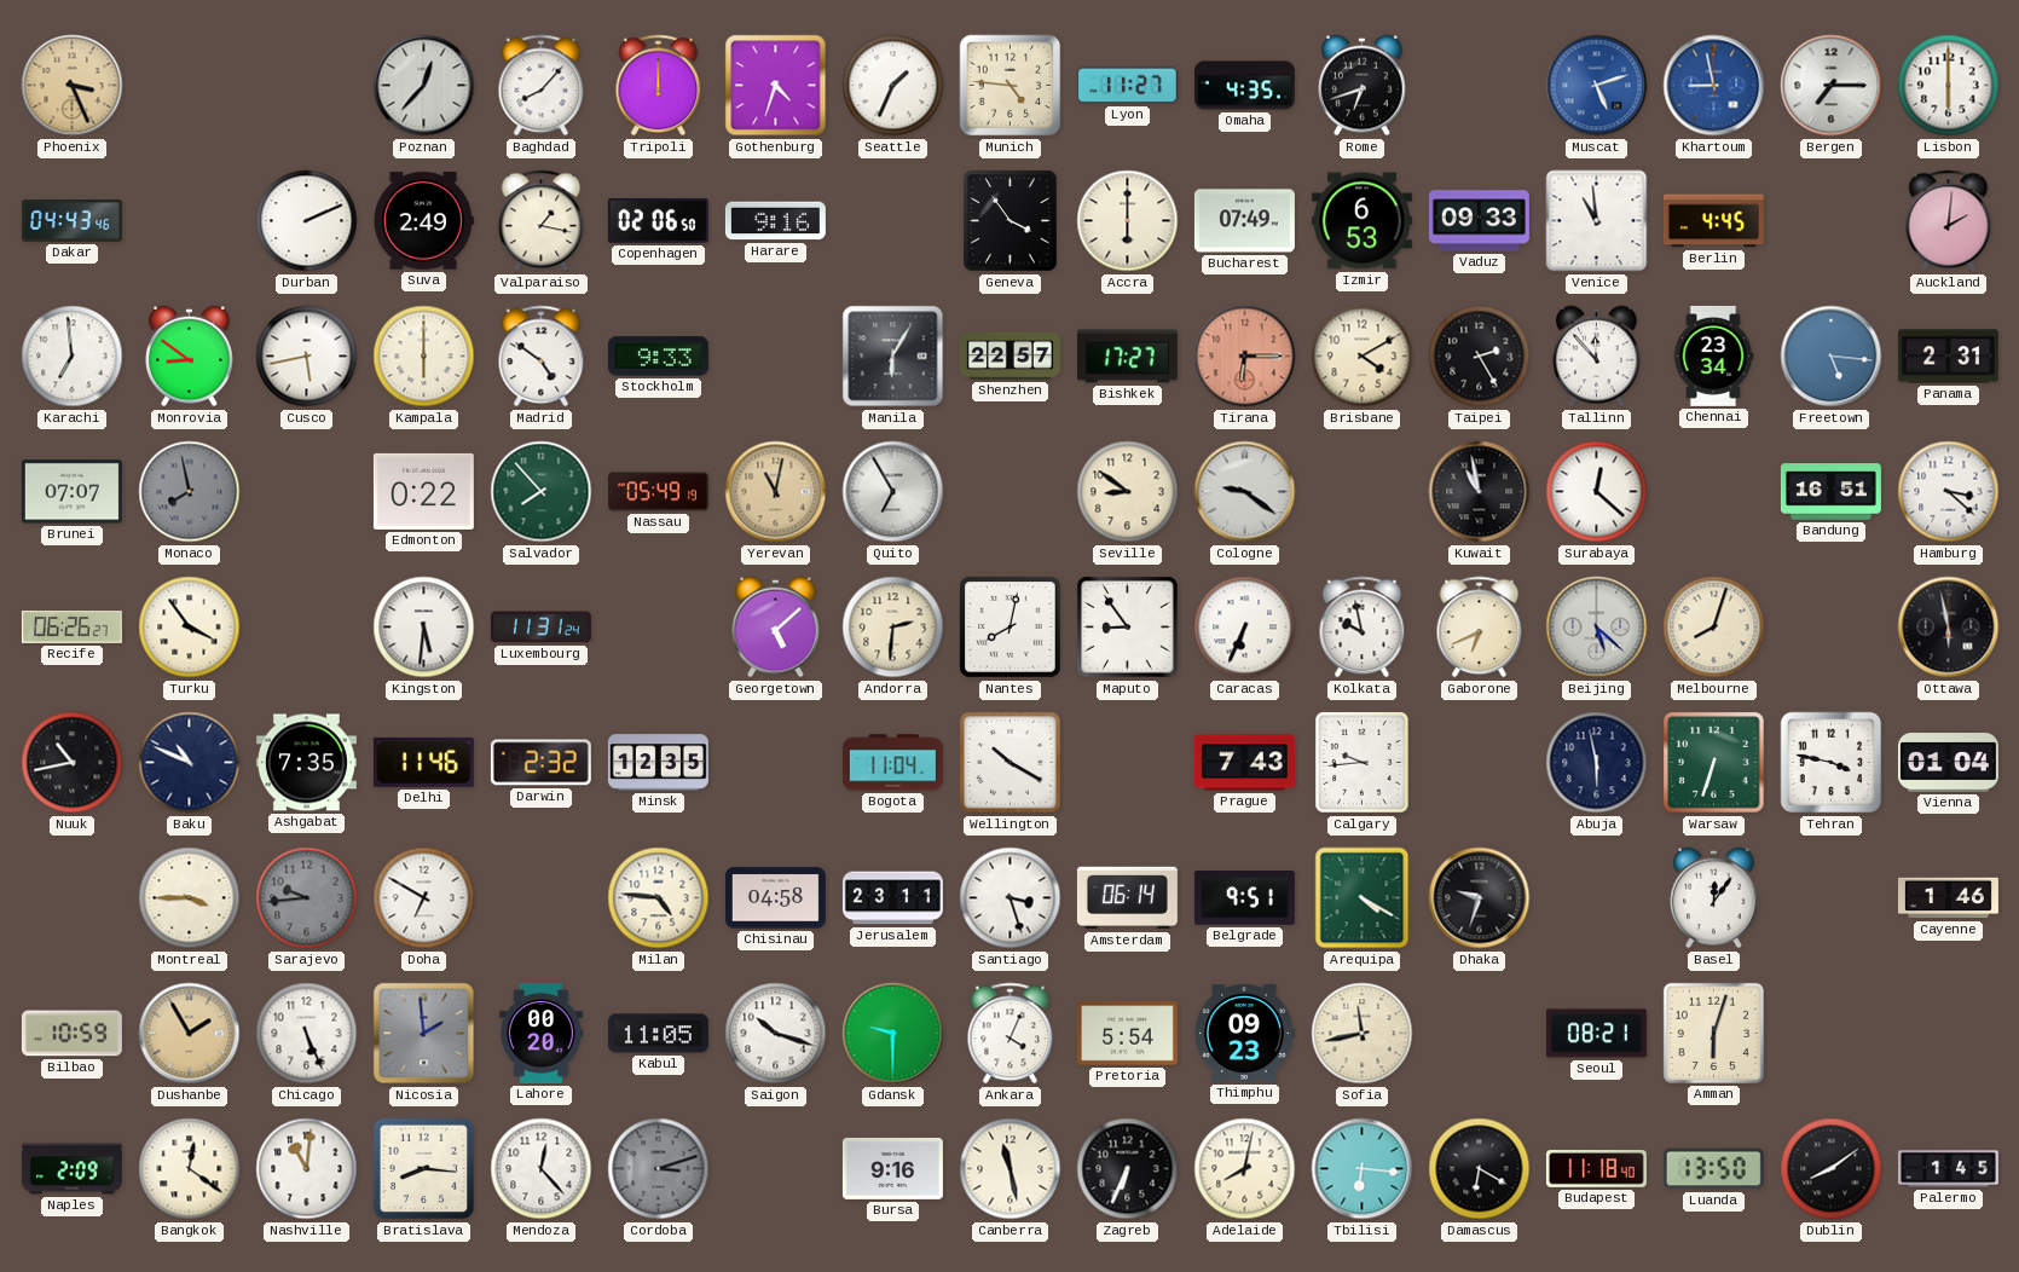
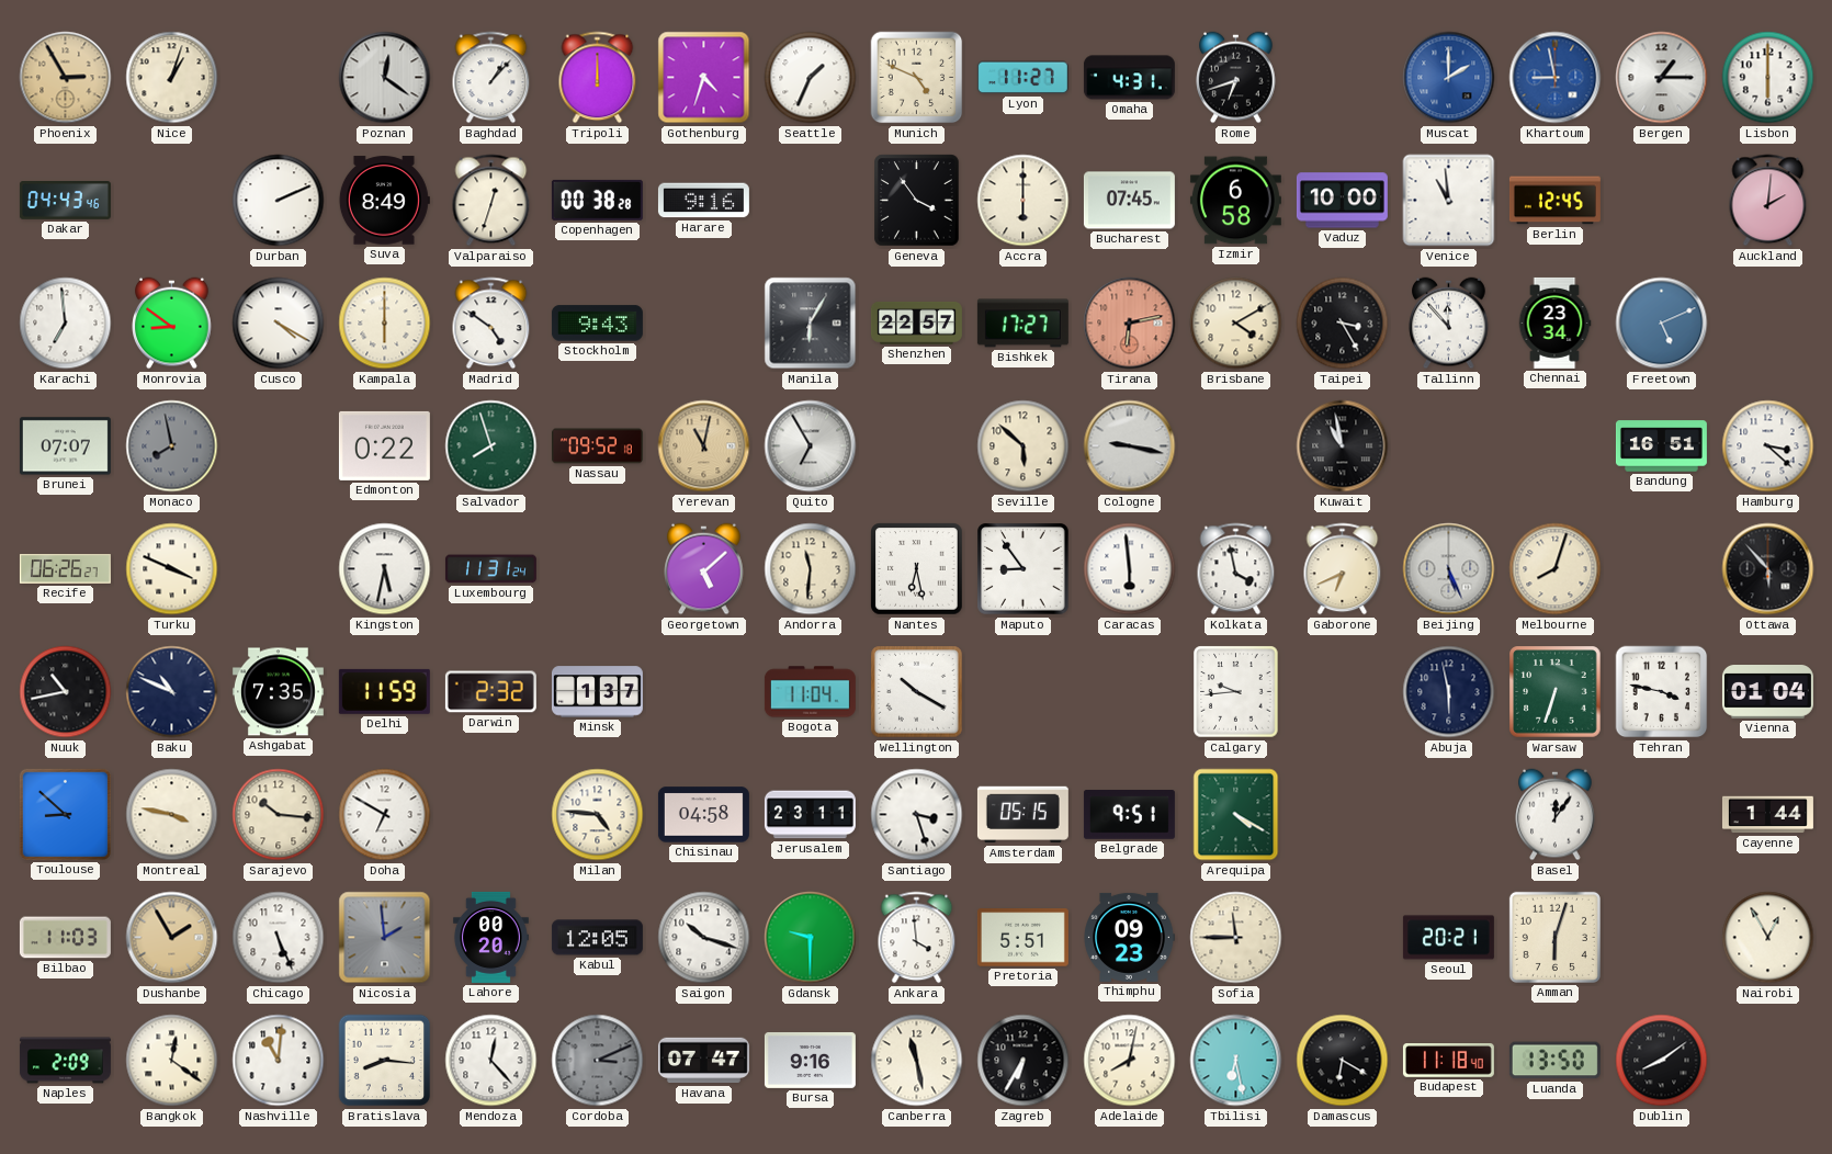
Phoenix: 3:26 -> 2:55
Nice: none -> 1:03
Poznan: 12:37 -> 12:21
Baghdad: 8:07 -> 1:07
Munich: 4:46 -> 4:49
Omaha: 4:35 -> 4:31
Muscat: 5:12 -> 2:00
Bergen: 7:15 -> 1:15
Suva: 2:49 -> 8:49
Valparaiso: 1:17 -> 12:33
Copenhagen: 02:06 -> 00:38
Bucharest: 07:49 -> 07:45
Izmir: 6:53 -> 6:58
Vaduz: 09:33 -> 10:00
Berlin: 4:45 -> 12:45
Cusco: 5:43 -> 4:20
Stockholm: 9:33 -> 9:43
Tirana: 6:15 -> 6:13
Taipei: 2:25 -> 3:25
Freetown: 5:16 -> 5:11
Panama: 2:31 -> none
Salvador: 7:53 -> 7:57
Nassau: 05:49 -> 09:52
Seville: 8:51 -> 5:52
Cologne: 9:21 -> 9:17
Surabaya: 12:22 -> none
Turku: 3:54 -> 3:49
Kingston: 5:31 -> 5:32
Andorra: 2:31 -> 11:31
Nantes: 8:02 -> 6:28
Caracas: 6:34 -> 5:59
Kolkata: 9:58 -> 3:58
Beijing: 5:22 -> 5:26
Ottawa: 5:58 -> 5:53
Delhi: 11:46 -> 11:59
Minsk: 12:35 -> 1:37
Prague: 7:43 -> none
Toulouse: none -> 8:52
Montreal: 3:45 -> 3:47
Sarajevo: 9:44 -> 10:16
Sarajevo dial: grey -> cream
Amsterdam: 06:14 -> 05:15
Dhaka: 9:33 -> none
Cayenne: 1:46 -> 1:44
Bilbao: 10:59 -> 11:03
Kabul: 11:05 -> 12:05
Ankara: 4:04 -> 3:59
Pretoria: 5:54 -> 5:51
Sofia: 11:43 -> 11:45
Seoul: 08:21 -> 20:21
Nairobi: none -> 12:55
Cordoba: 3:12 -> 3:11
Havana: none -> 07:47
Zagreb: 6:34 -> 6:35
Tbilisi: 6:16 -> 6:28
Palermo: 1:45 -> none
